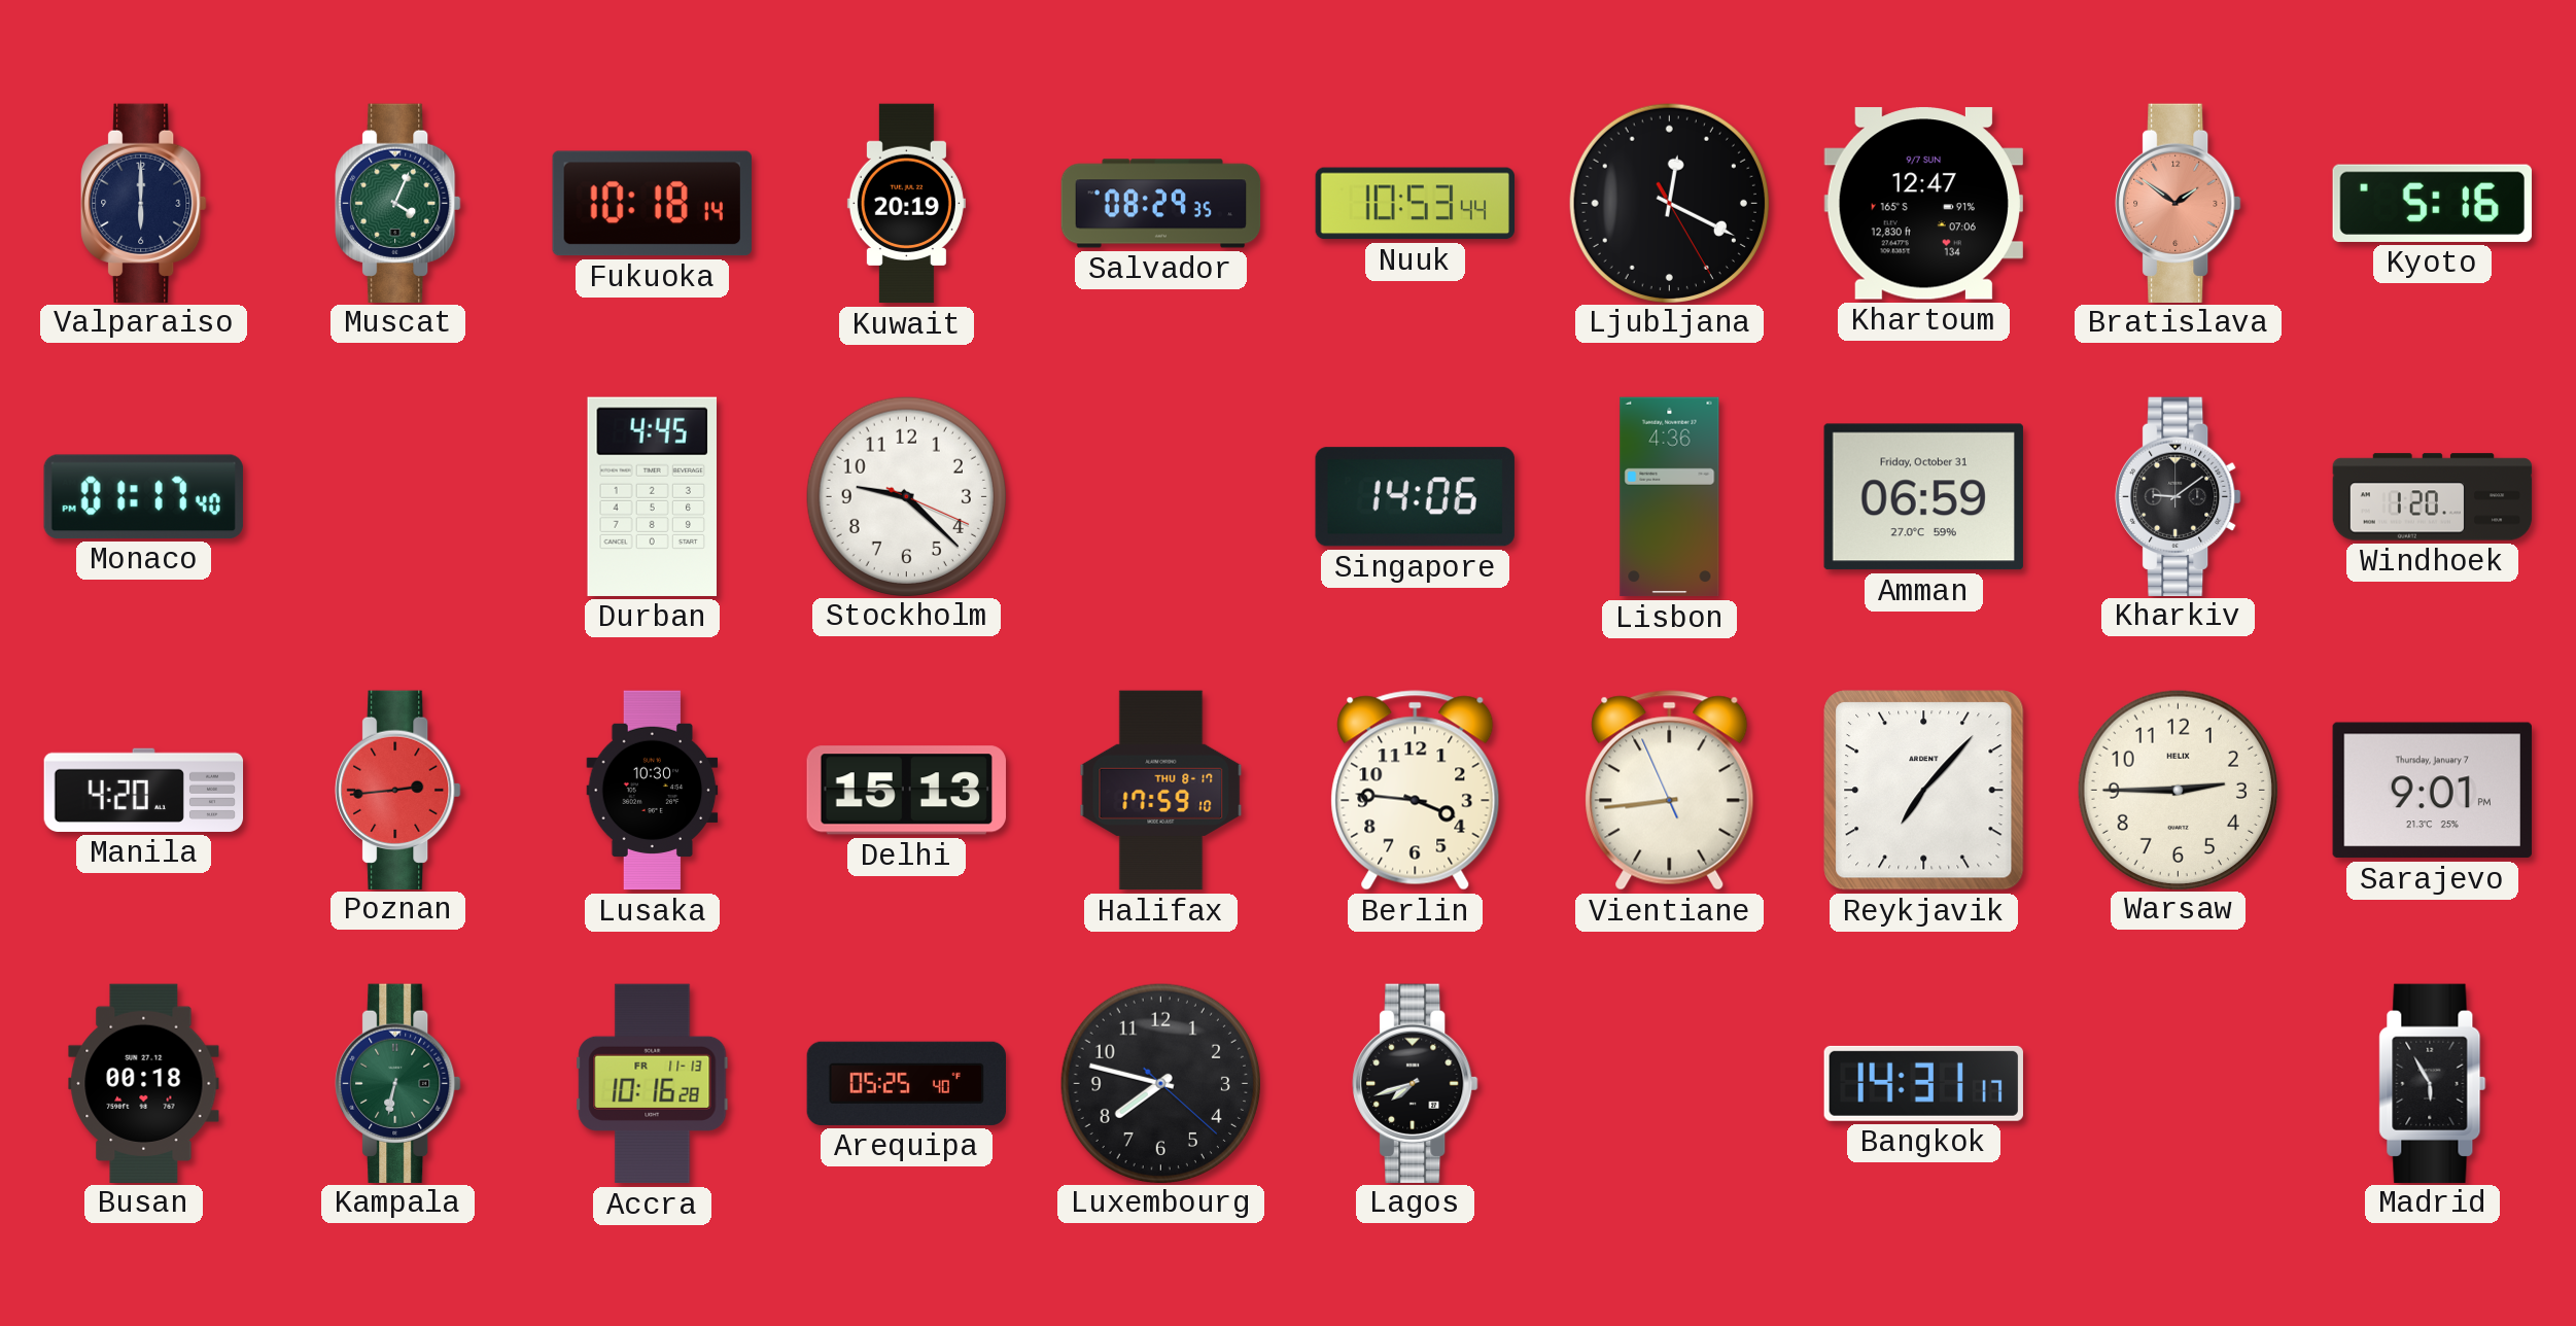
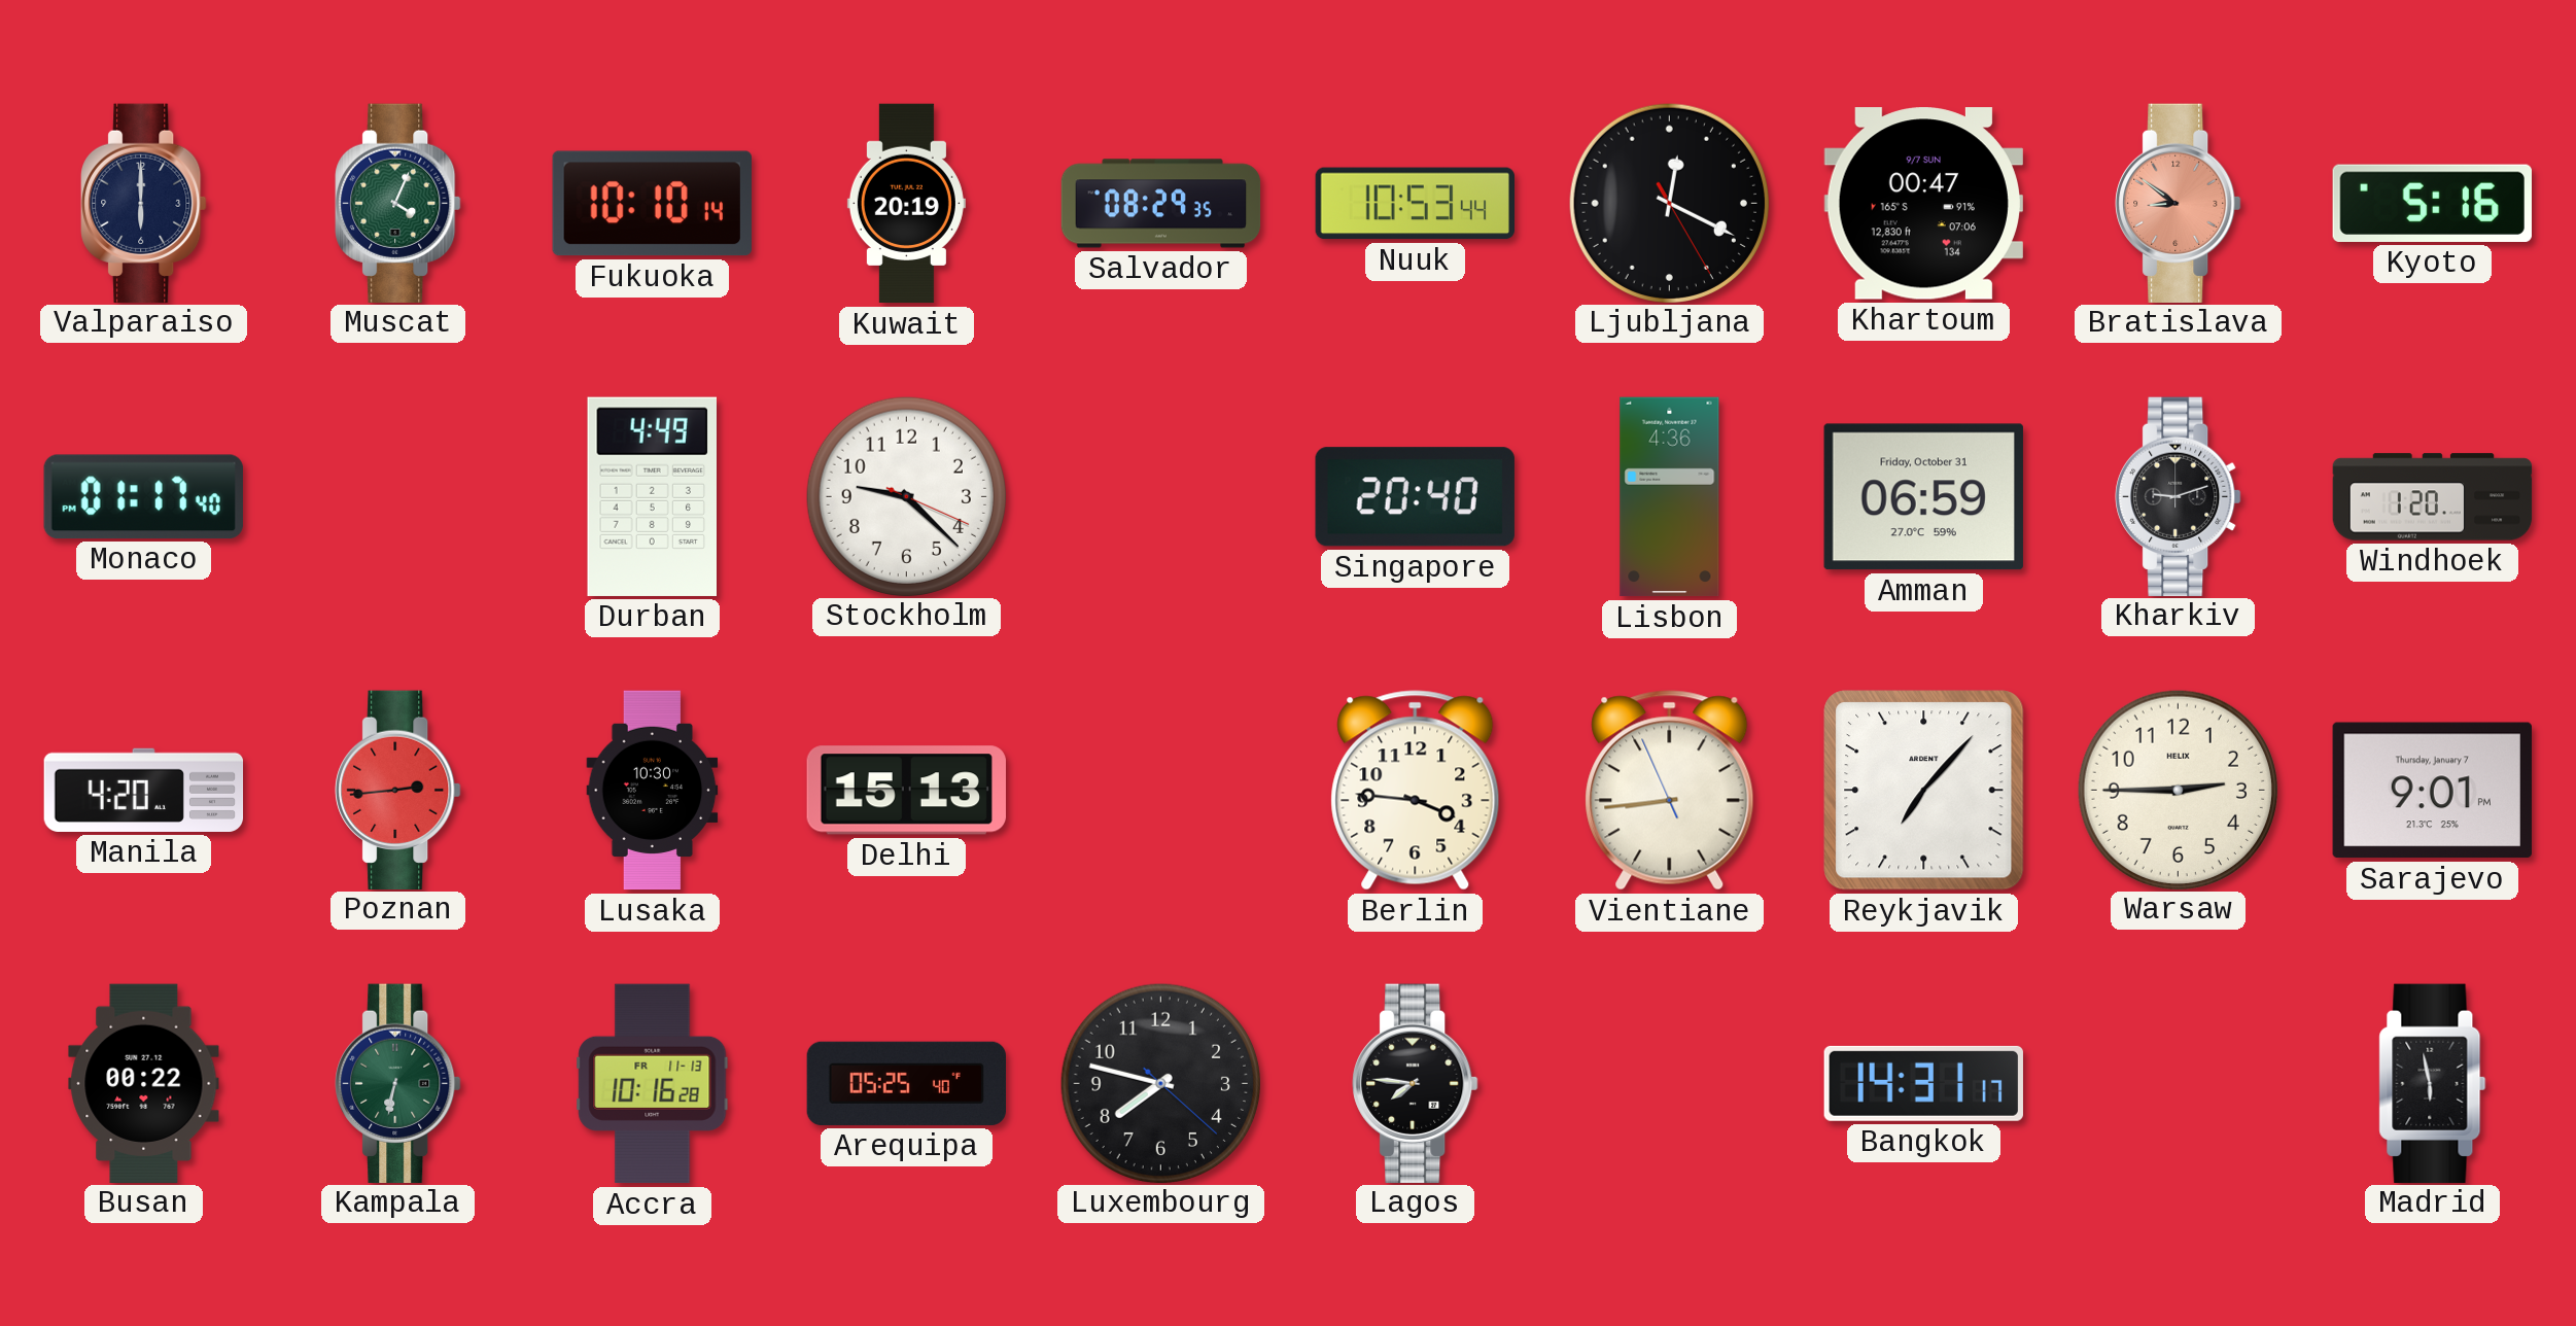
Fukuoka: 10:18 -> 10:10
Khartoum: 12:47 -> 00:47
Bratislava: 1:51 -> 8:51
Durban: 4:45 -> 4:49
Singapore: 14:06 -> 20:40
Kharkiv: 9:09 -> 9:12
Halifax: 17:59 -> none
Busan: 00:18 -> 00:22
Lagos: 7:42 -> 7:46
Madrid: 5:55 -> 5:58
